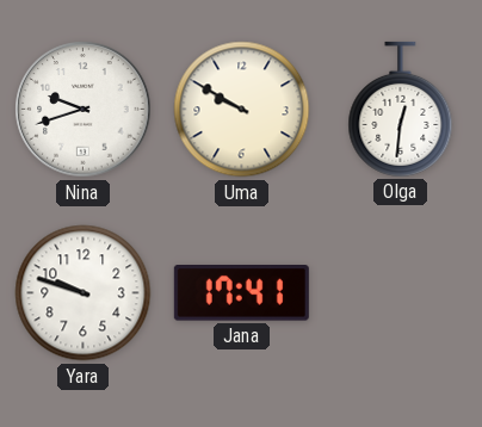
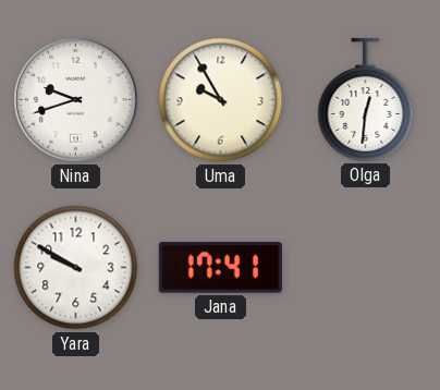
Uma: 9:50 -> 9:55
Yara: 9:48 -> 9:50
